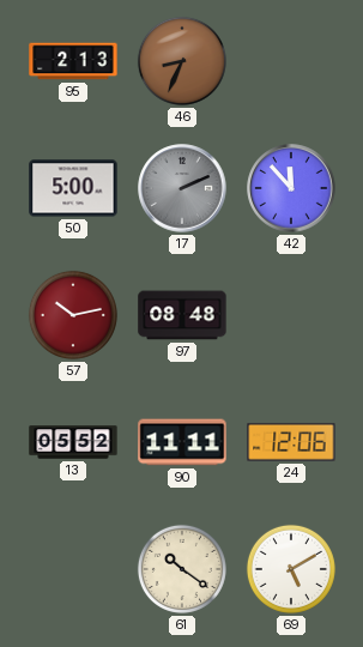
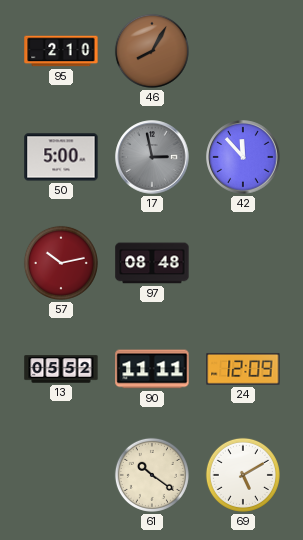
95: 2:13 -> 2:10
46: 8:34 -> 8:05
17: 2:11 -> 2:58
24: 12:06 -> 12:09
